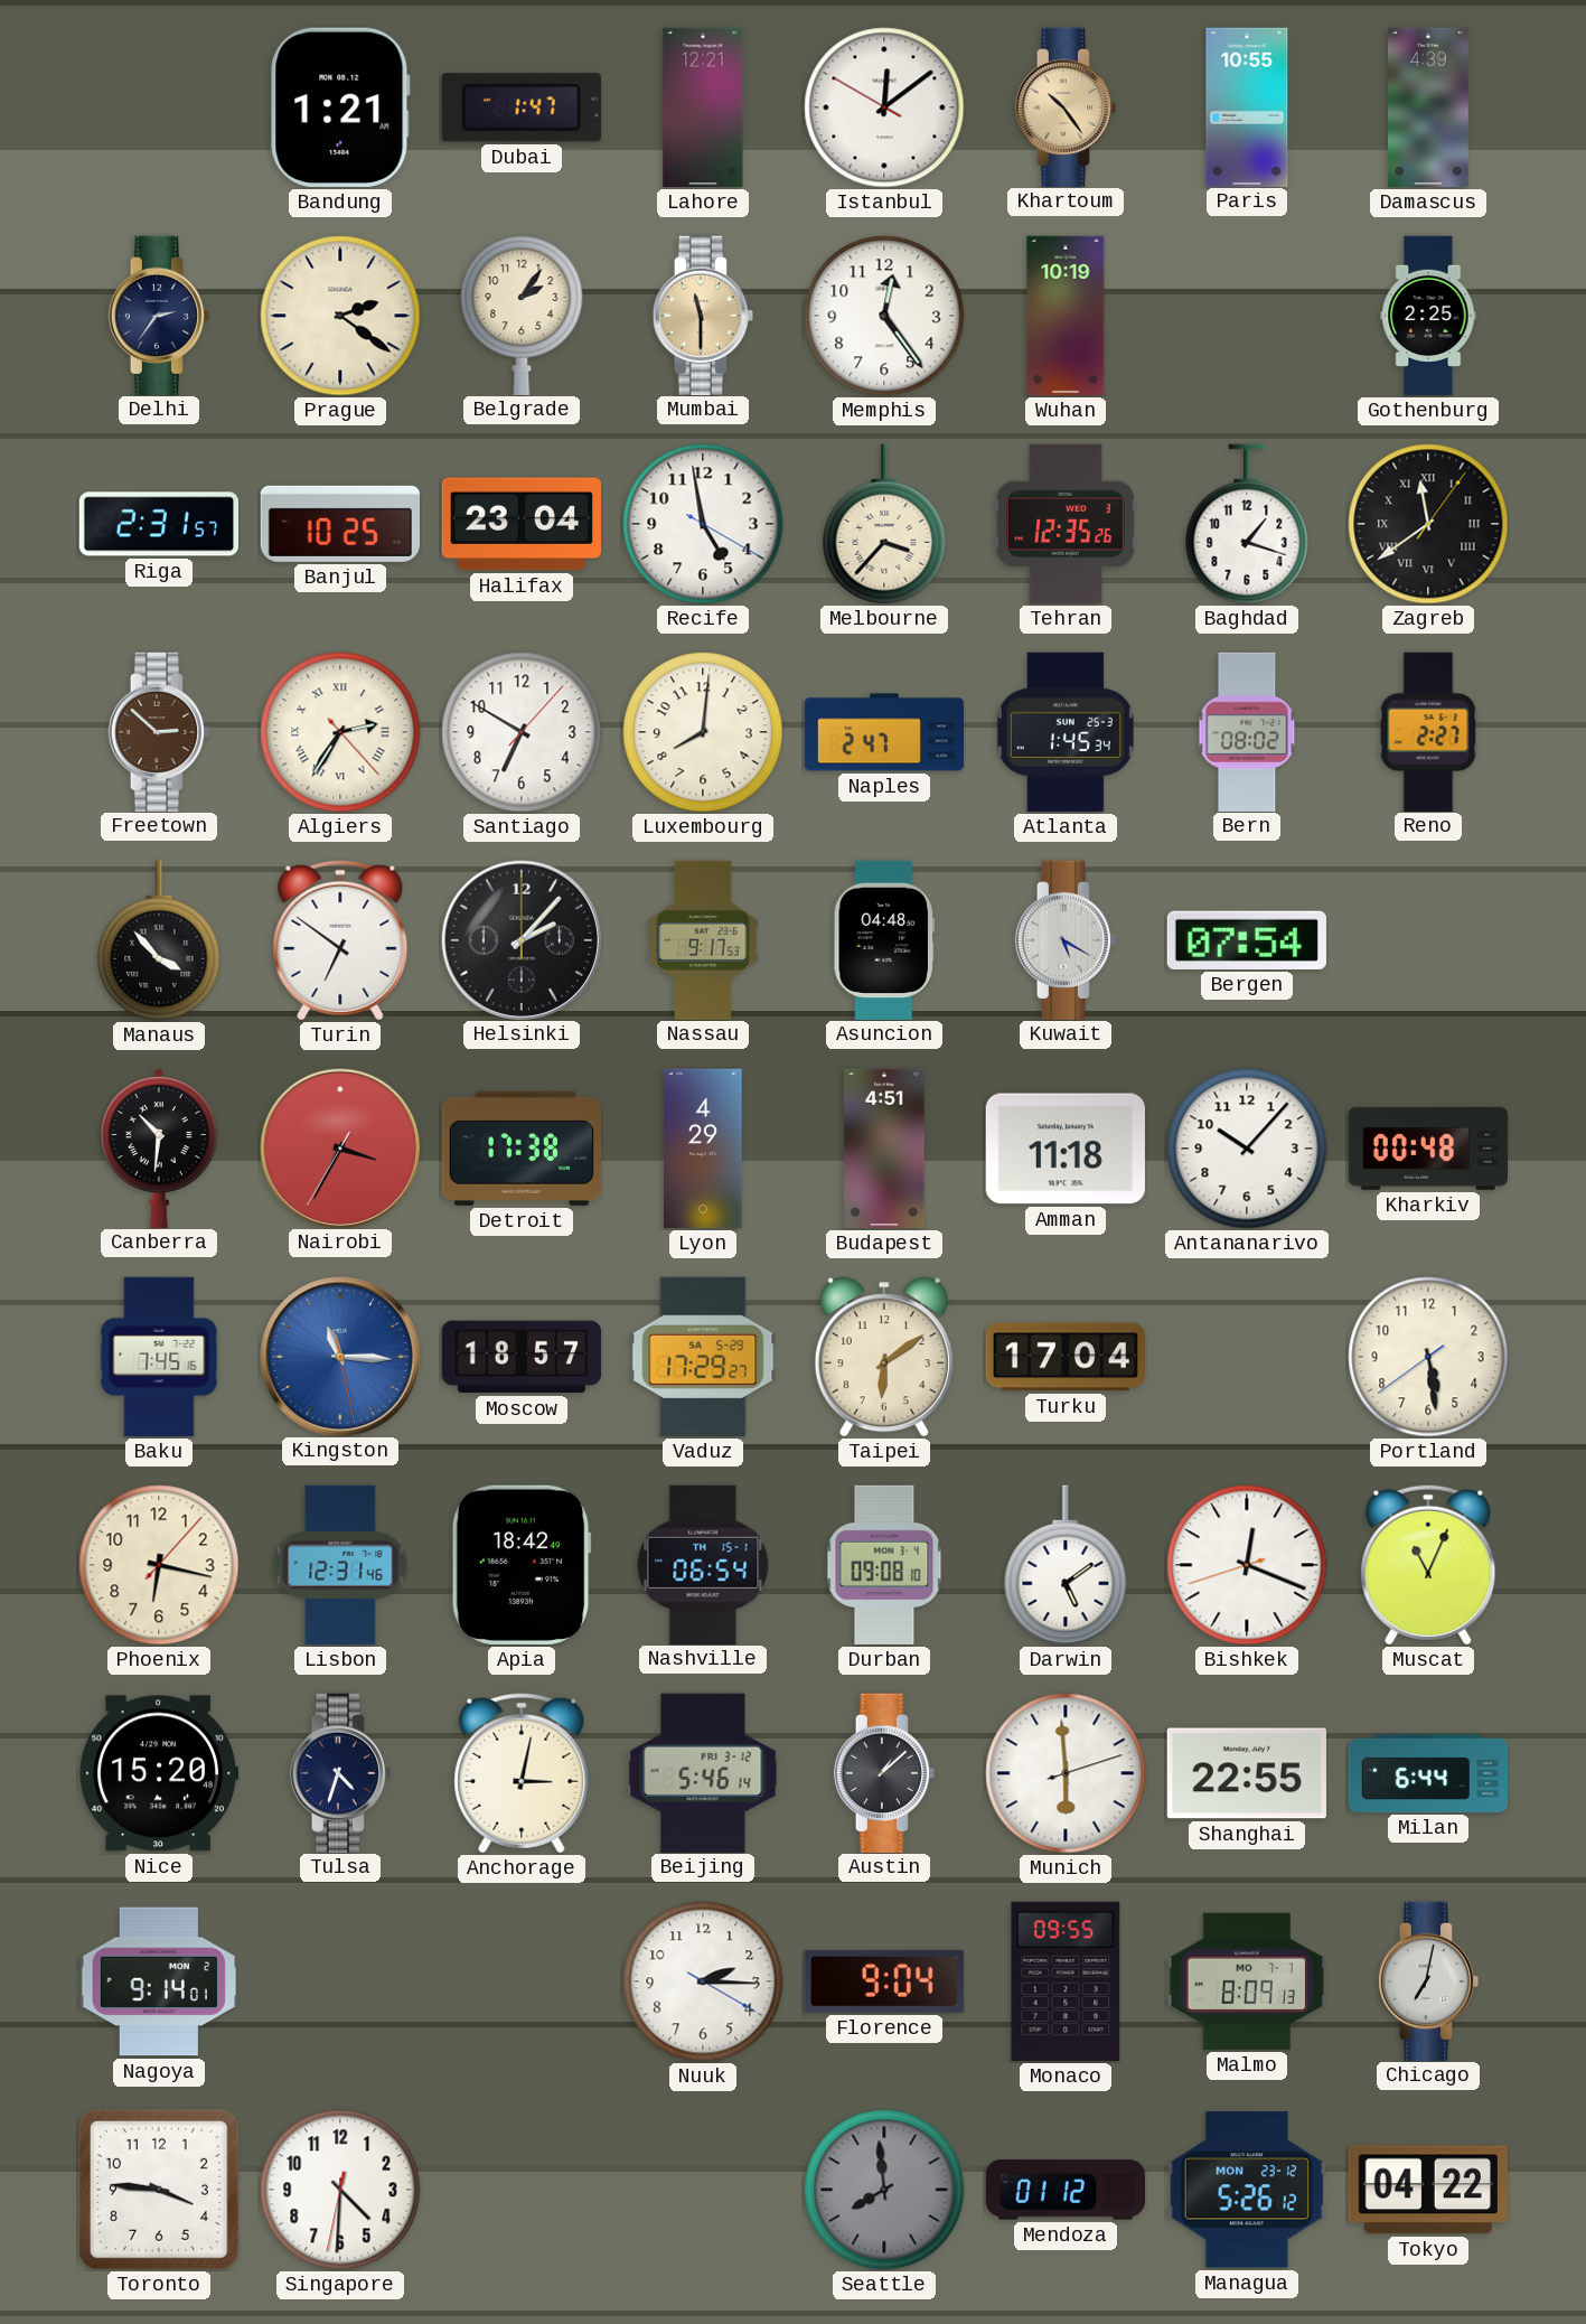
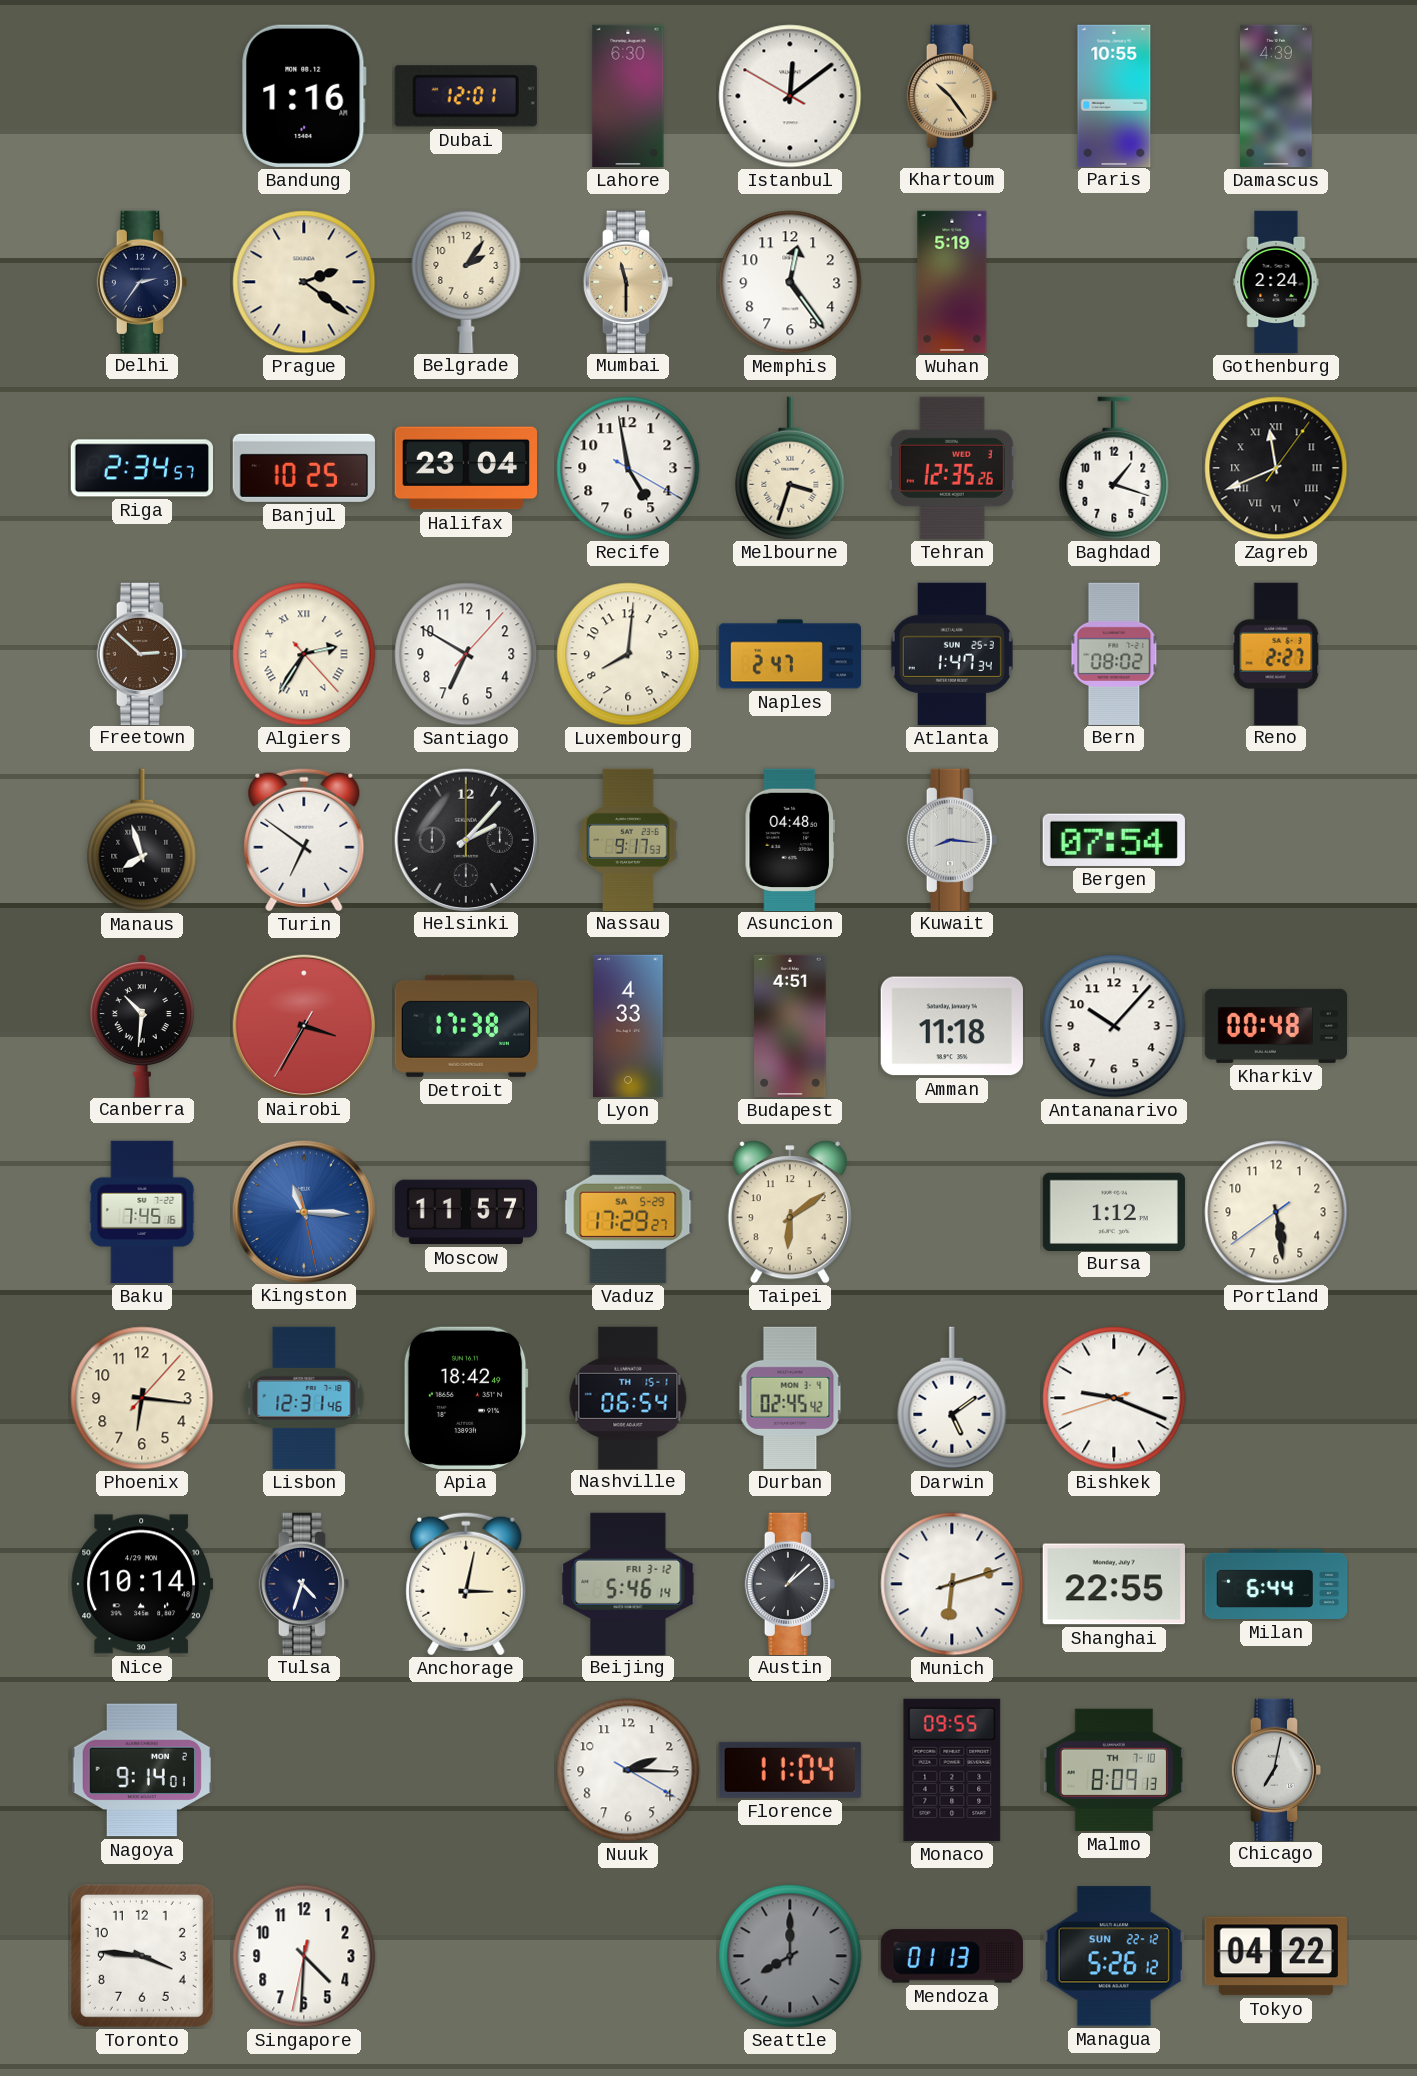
Bandung: 1:21 -> 1:16
Dubai: 1:47 -> 12:01
Lahore: 12:21 -> 6:30
Wuhan: 10:19 -> 5:19
Gothenburg: 2:25 -> 2:24
Riga: 2:31 -> 2:34
Melbourne: 3:37 -> 3:33
Zagreb: 11:39 -> 11:41
Atlanta: 1:45 -> 1:47
Manaus: 3:53 -> 7:57
Kuwait: 5:20 -> 8:16
Lyon: 4:29 -> 4:33
Moscow: 18:57 -> 11:57
Turku: 17:04 -> none
Bursa: none -> 1:12
Phoenix: 6:17 -> 6:16
Durban: 09:08 -> 02:45
Bishkek: 12:18 -> 9:18
Muscat: 11:04 -> none
Nice: 15:20 -> 10:14
Munich: 5:59 -> 6:12
Florence: 9:04 -> 11:04
Malmo date: MO 7-7 -> TH 7-10
Seattle: 7:59 -> 8:00
Mendoza: 01:12 -> 01:13
Managua date: MON 23-12 -> SUN 22-12
